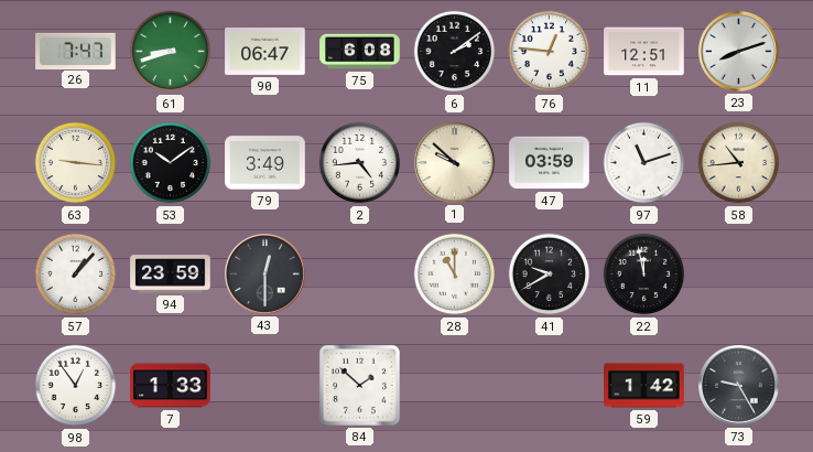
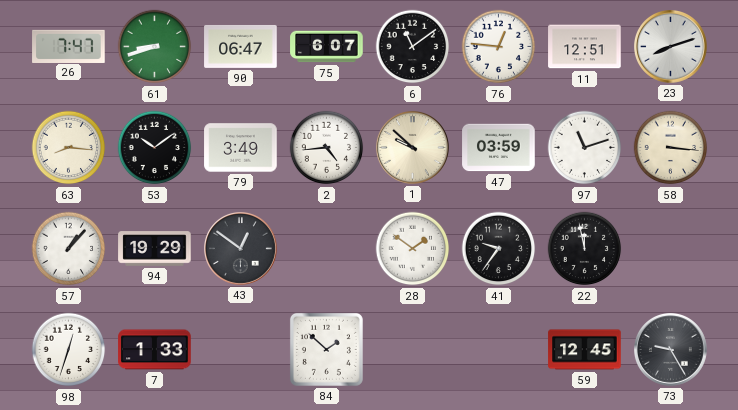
75: 6:08 -> 6:07
6: 2:09 -> 11:09
63: 9:16 -> 8:16
58: 10:44 -> 3:16
94: 23:59 -> 19:29
43: 12:30 -> 12:51
28: 11:00 -> 1:51
41: 9:40 -> 9:36
98: 12:54 -> 12:33
59: 1:42 -> 12:45
